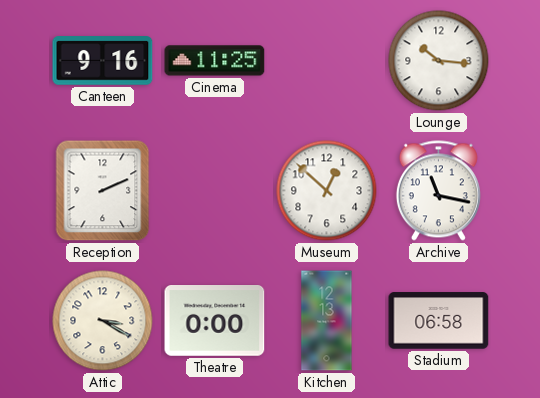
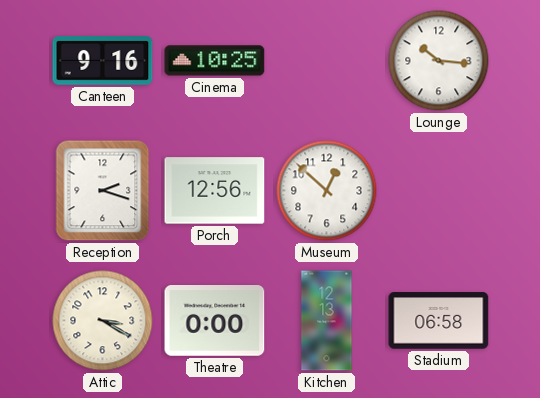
Cinema: 11:25 -> 10:25
Reception: 2:11 -> 2:18
Porch: none -> 12:56
Archive: 11:17 -> none
